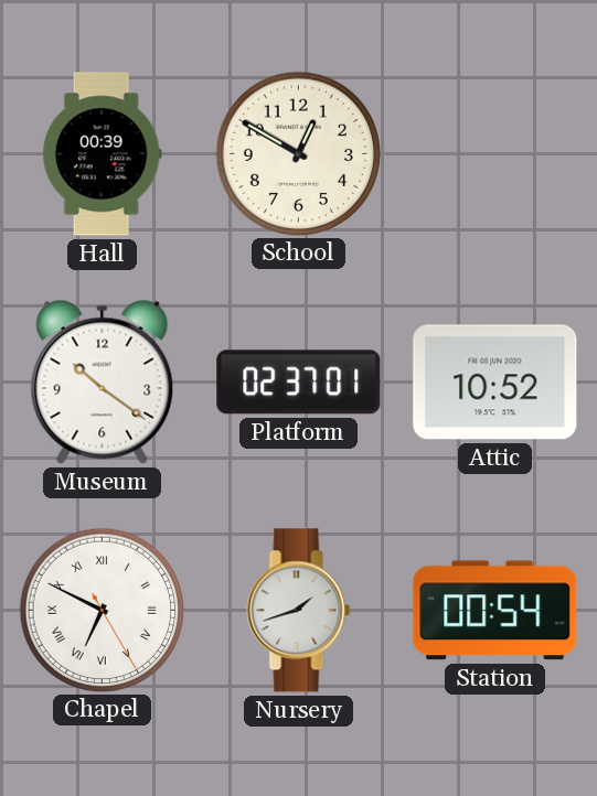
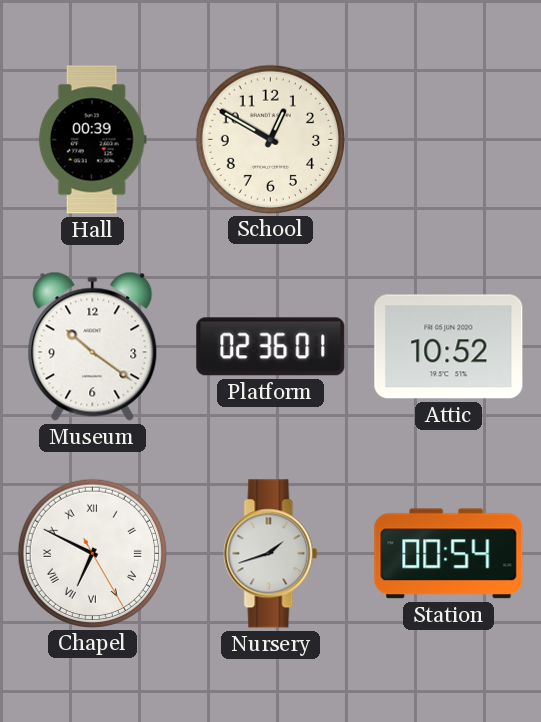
Platform: 02:37 -> 02:36
